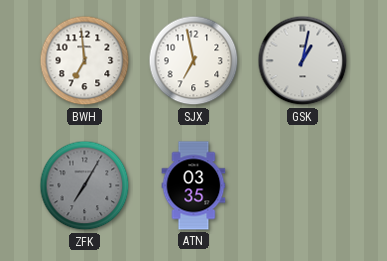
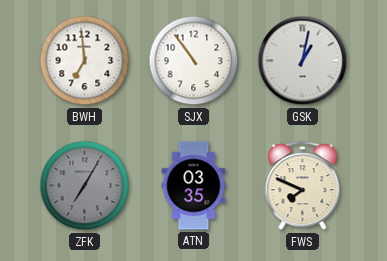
SJX: 6:58 -> 10:54
FWS: none -> 7:49
